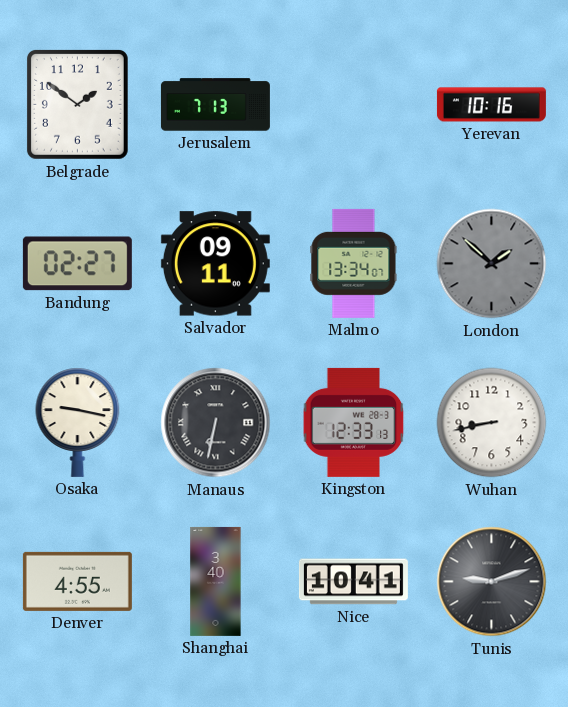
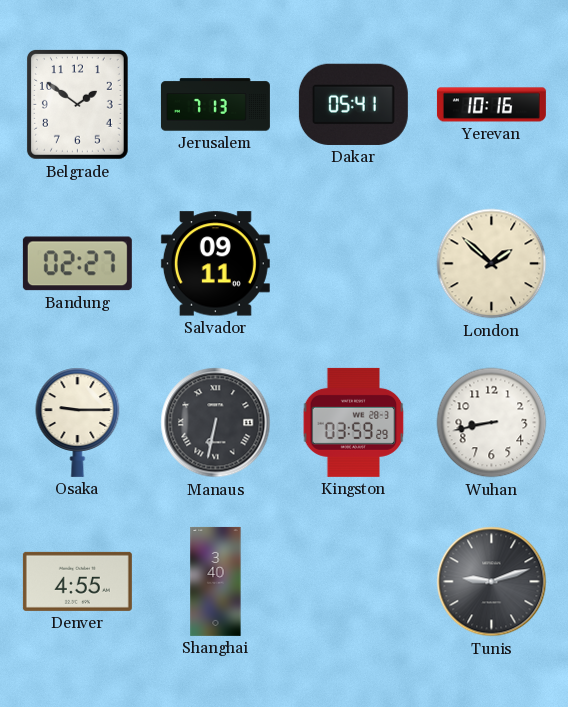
Dakar: none -> 05:41
Malmo: 13:34 -> none
London dial: grey -> cream
Osaka: 9:17 -> 9:15
Kingston: 12:33 -> 03:59
Nice: 10:41 -> none
